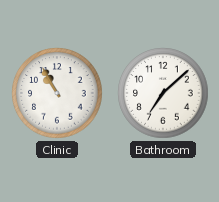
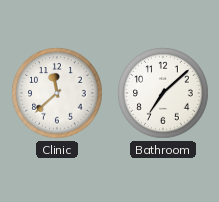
Clinic: 10:55 -> 11:38
